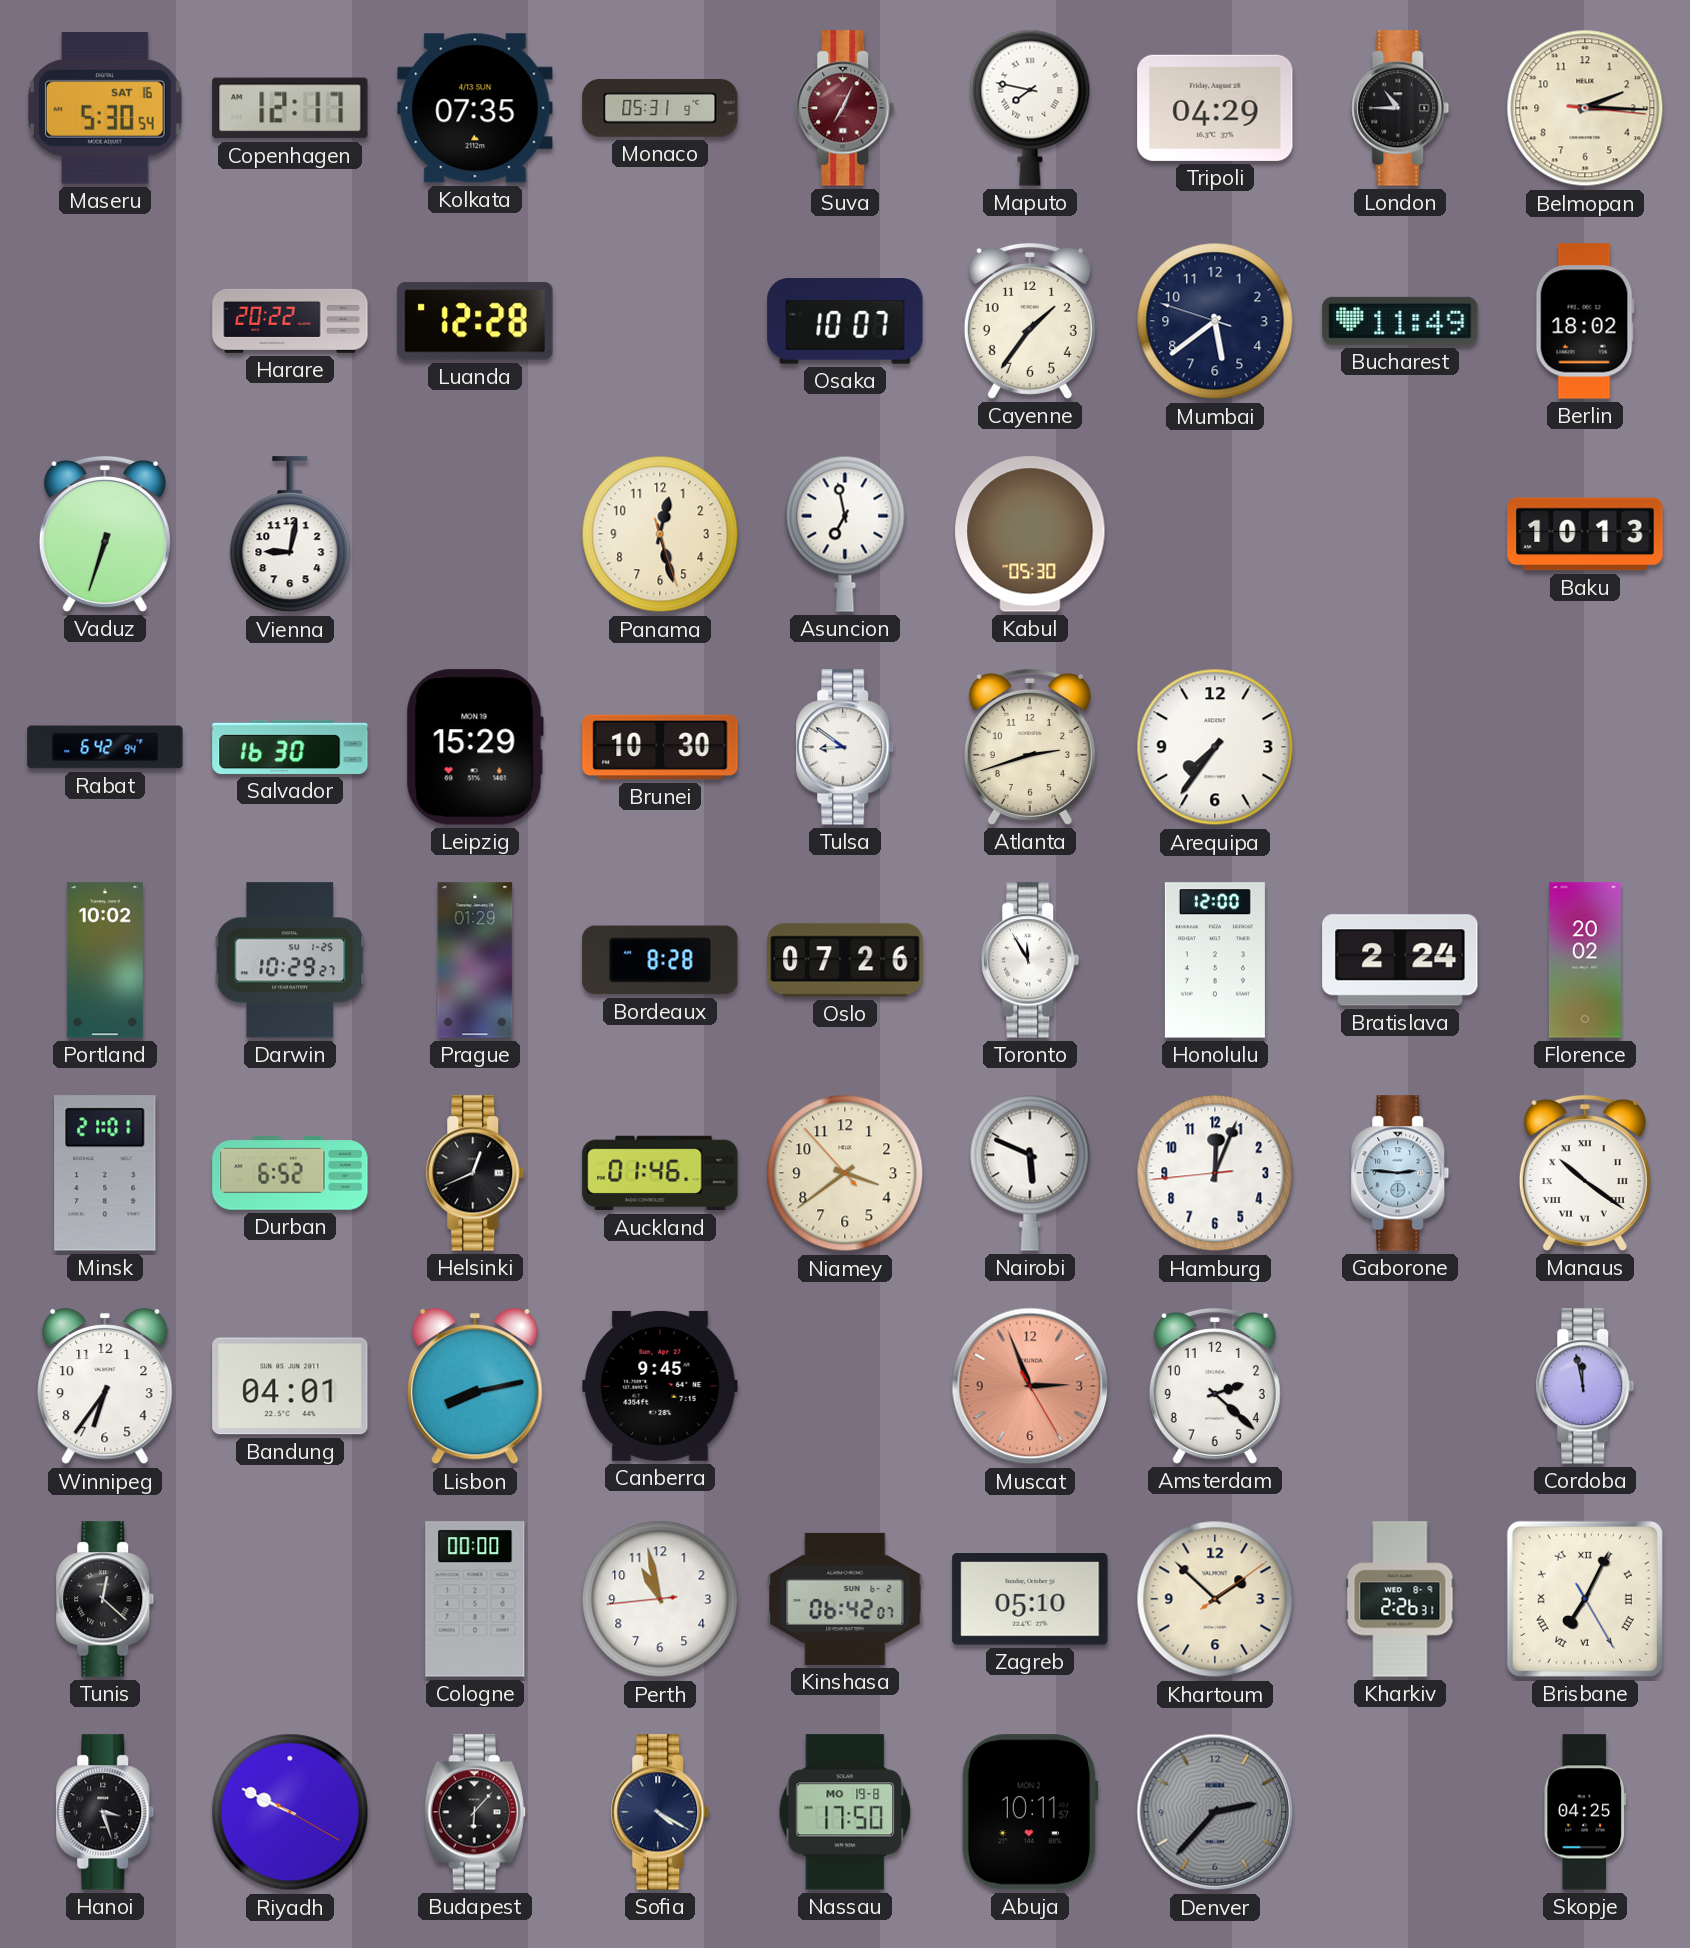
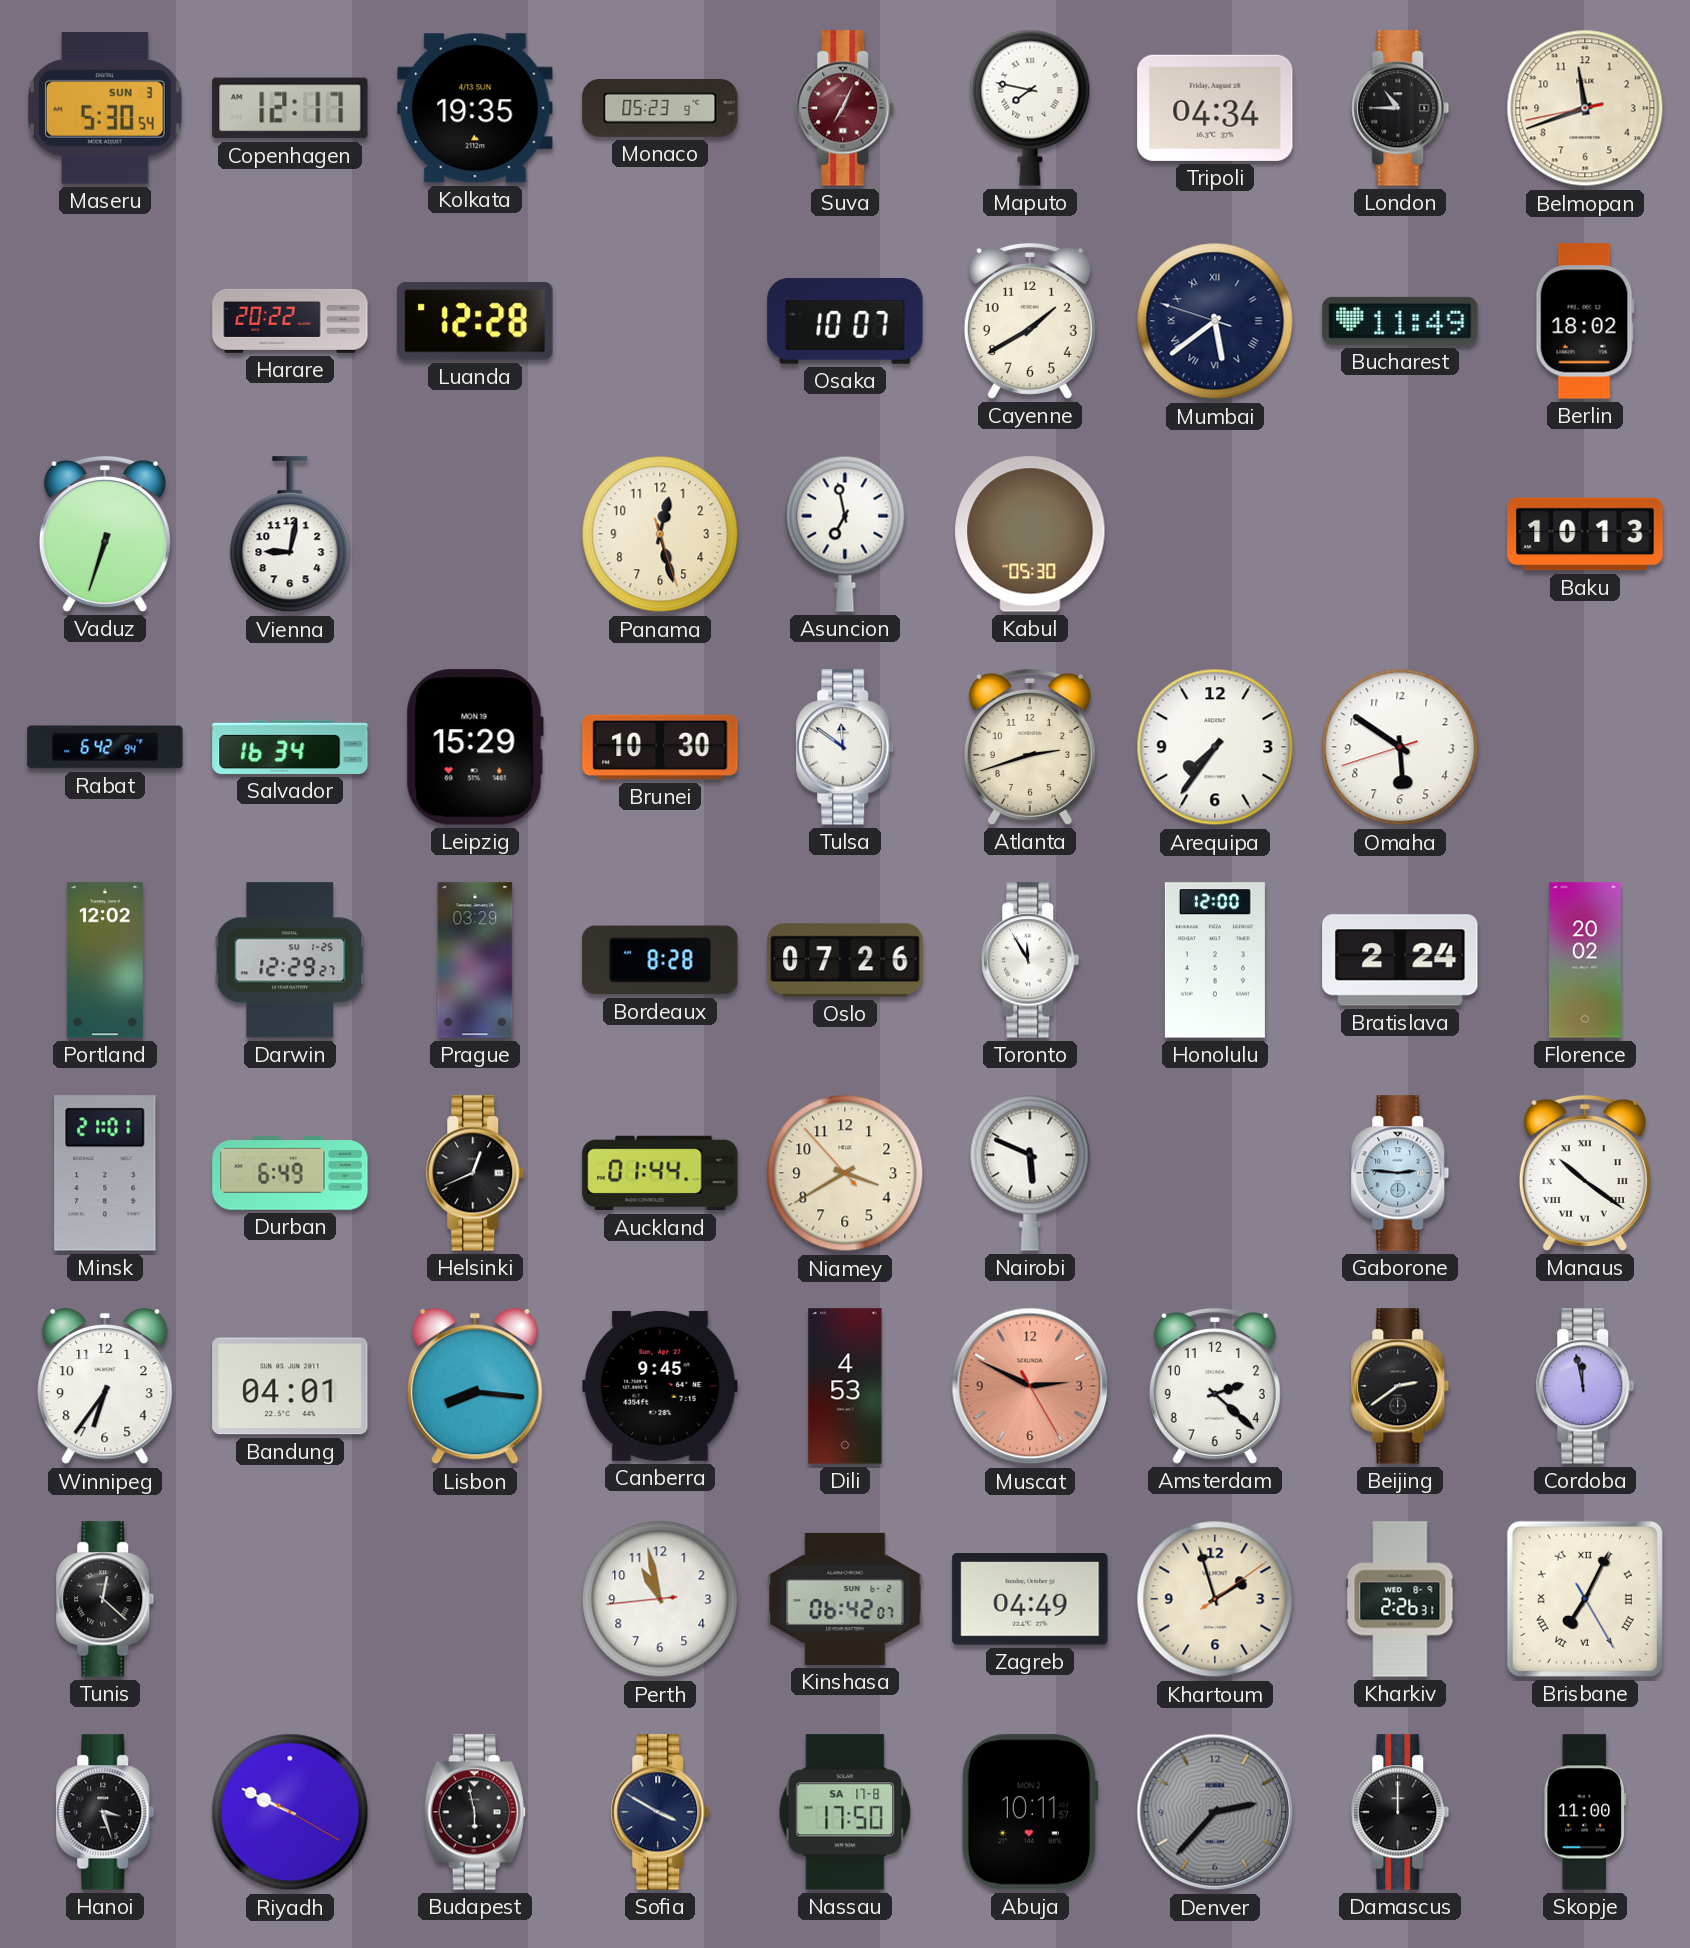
Maseru date: SAT 16 -> SUN 3
Kolkata: 07:35 -> 19:35
Monaco: 05:31 -> 05:23
Tripoli: 04:29 -> 04:34
Belmopan: 2:15 -> 11:41
Cayenne: 1:36 -> 1:40
Mumbai numerals: Arabic -> Roman
Salvador: 16:30 -> 16:34
Tulsa: 8:51 -> 11:51
Omaha: none -> 5:50
Portland: 10:02 -> 12:02
Darwin: 10:29 -> 12:29
Prague: 01:29 -> 03:29
Durban: 6:52 -> 6:49
Auckland: 01:46 -> 01:44
Niamey: 3:38 -> 3:39
Hamburg: 12:03 -> none
Lisbon: 8:13 -> 8:16
Dili: none -> 4:53
Muscat: 2:56 -> 2:49
Beijing: none -> 2:39
Cologne: 00:00 -> none
Zagreb: 05:10 -> 04:49
Khartoum: 1:52 -> 1:57
Budapest: 6:07 -> 5:58
Sofia: 4:20 -> 3:50
Nassau date: MO 19-8 -> SA 17-8
Damascus: none -> 12:00
Skopje: 04:25 -> 11:00
